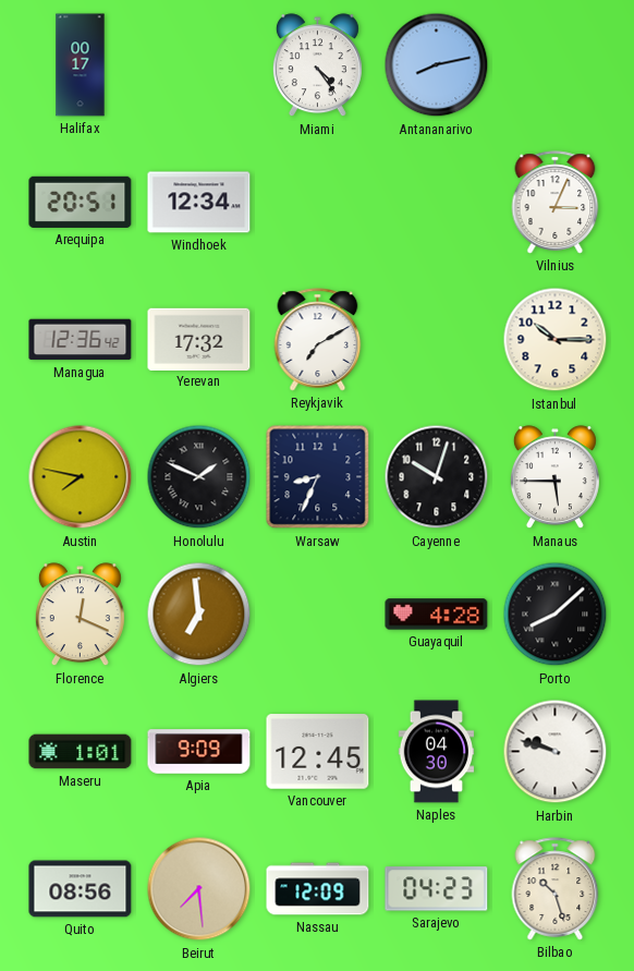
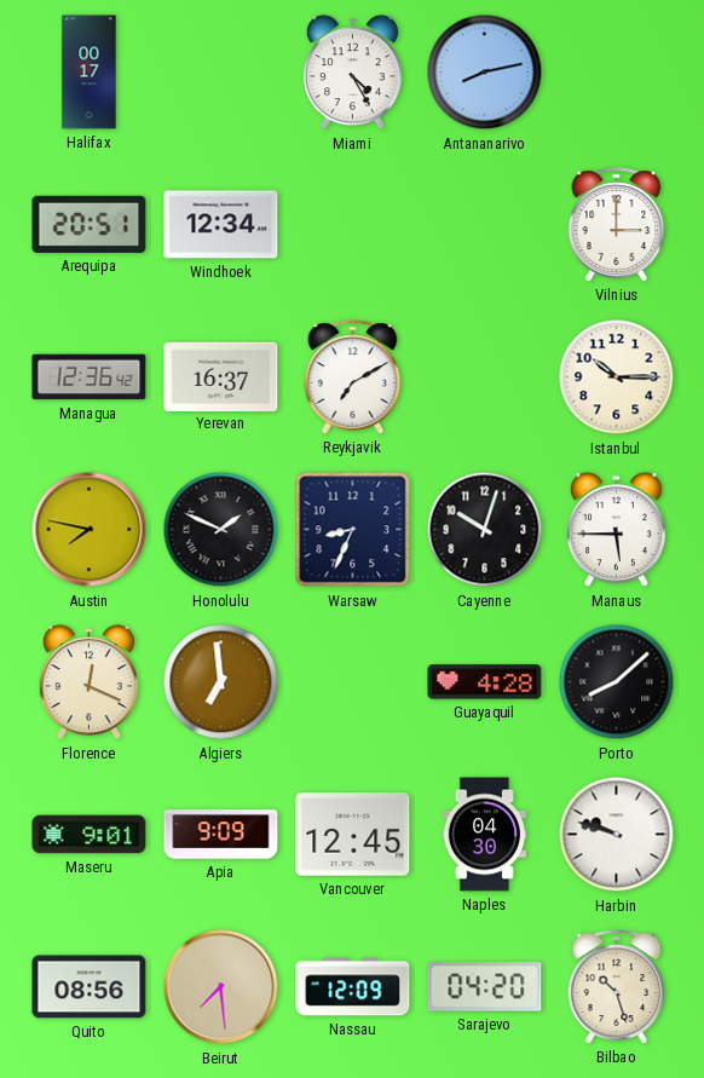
Miami: 4:24 -> 4:25
Vilnius: 3:04 -> 3:00
Yerevan: 17:32 -> 16:37
Maseru: 1:01 -> 9:01
Sarajevo: 04:23 -> 04:20
